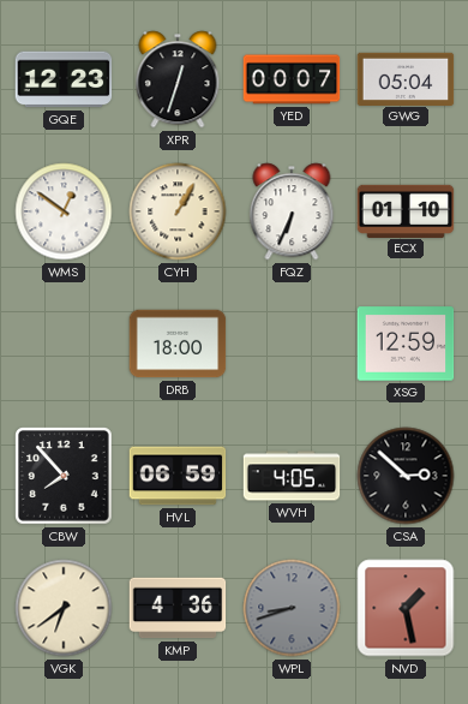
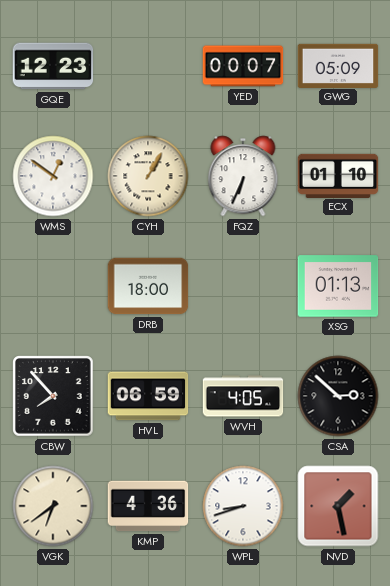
XPR: 12:33 -> none
GWG: 05:04 -> 05:09
XSG: 12:59 -> 01:13
WPL dial: grey -> white
